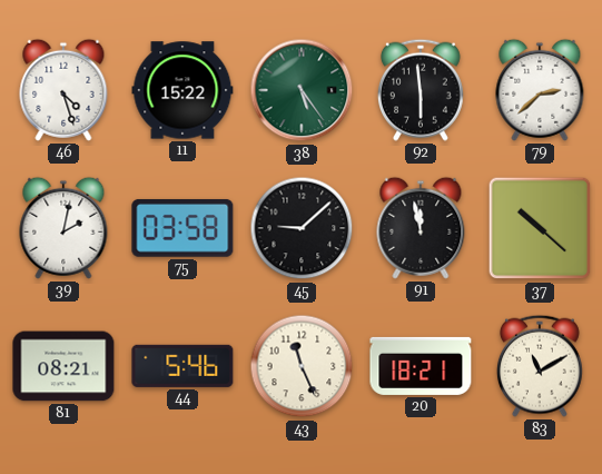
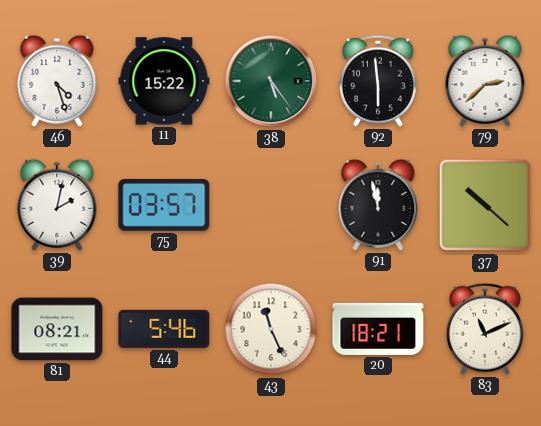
75: 03:58 -> 03:57
45: 9:08 -> none
83: 11:10 -> 11:11
